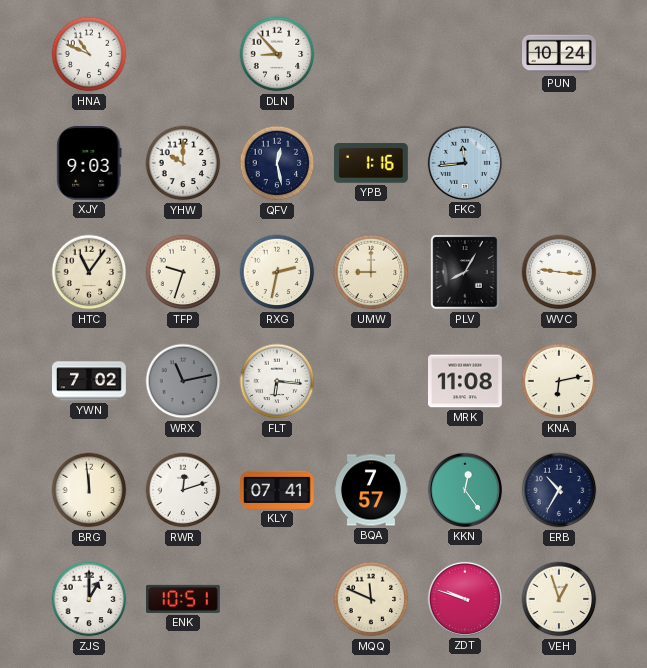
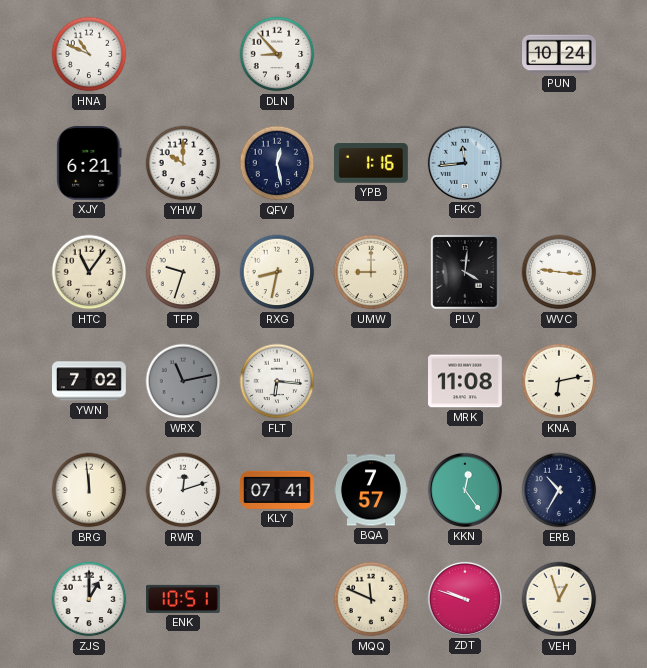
XJY: 9:03 -> 6:21
RXG: 2:32 -> 8:32
PLV: 8:05 -> 4:01
